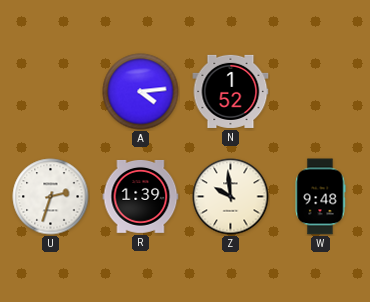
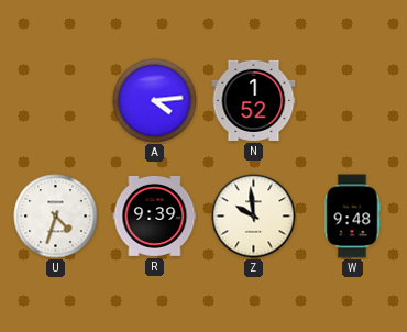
U: 2:33 -> 4:33
R: 1:39 -> 9:39
